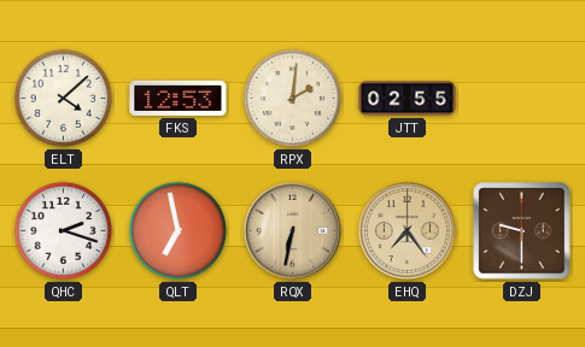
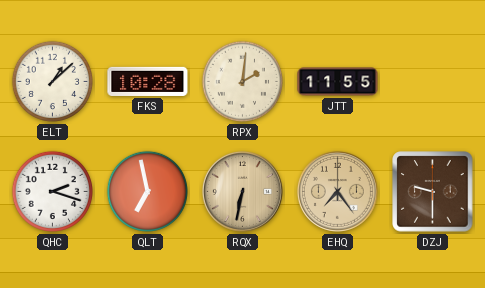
ELT: 4:08 -> 1:08
FKS: 12:53 -> 10:28
JTT: 02:55 -> 11:55
